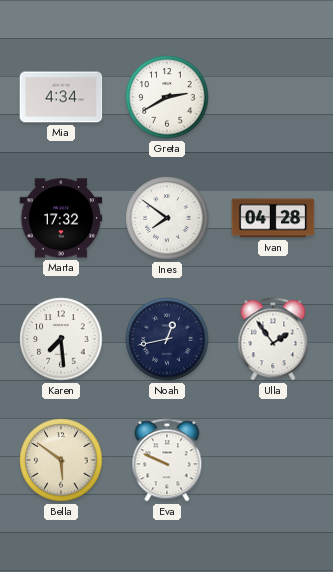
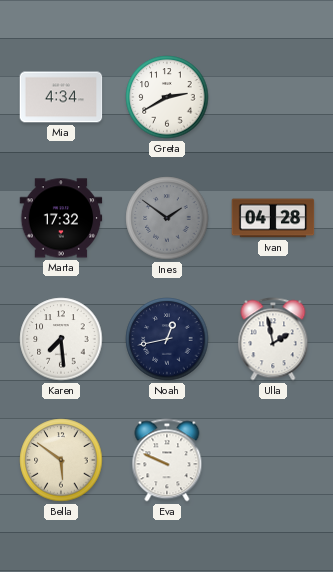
Ines: 7:51 -> 1:51
Ines dial: white -> grey
Ulla: 1:54 -> 1:58
